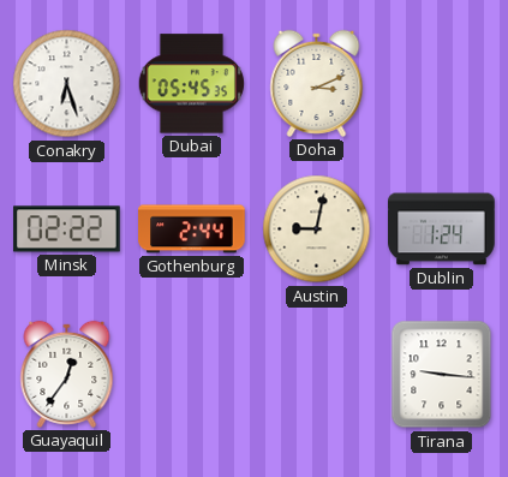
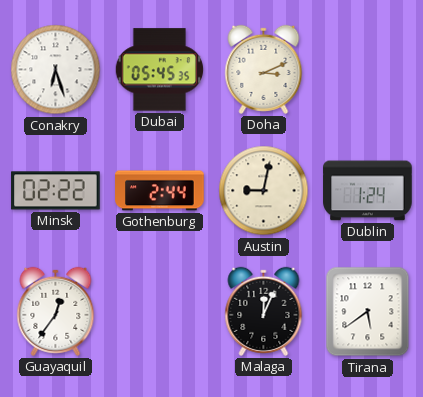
Malaga: none -> 12:04
Tirana: 9:16 -> 5:39
